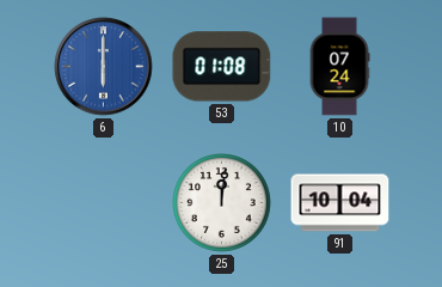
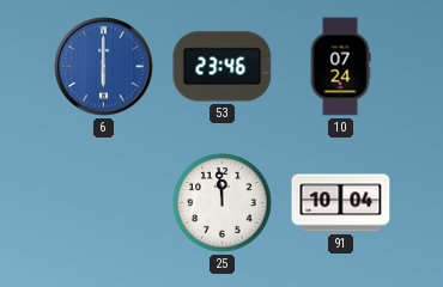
53: 01:08 -> 23:46
25: 12:01 -> 11:59
